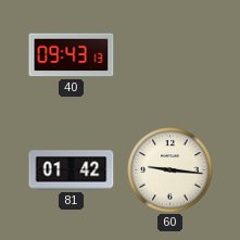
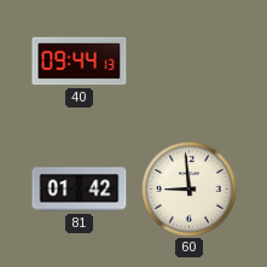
40: 09:43 -> 09:44
60: 9:16 -> 8:59
